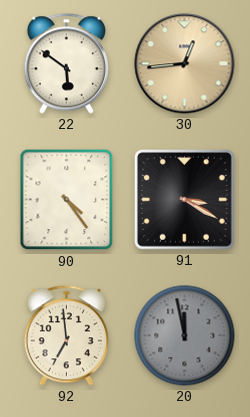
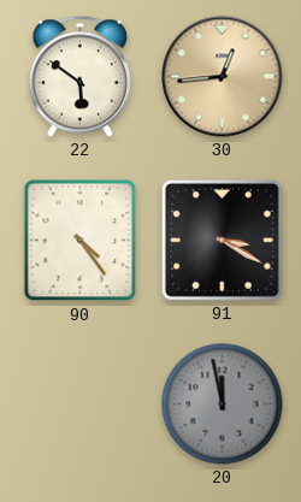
92: 6:59 -> none
